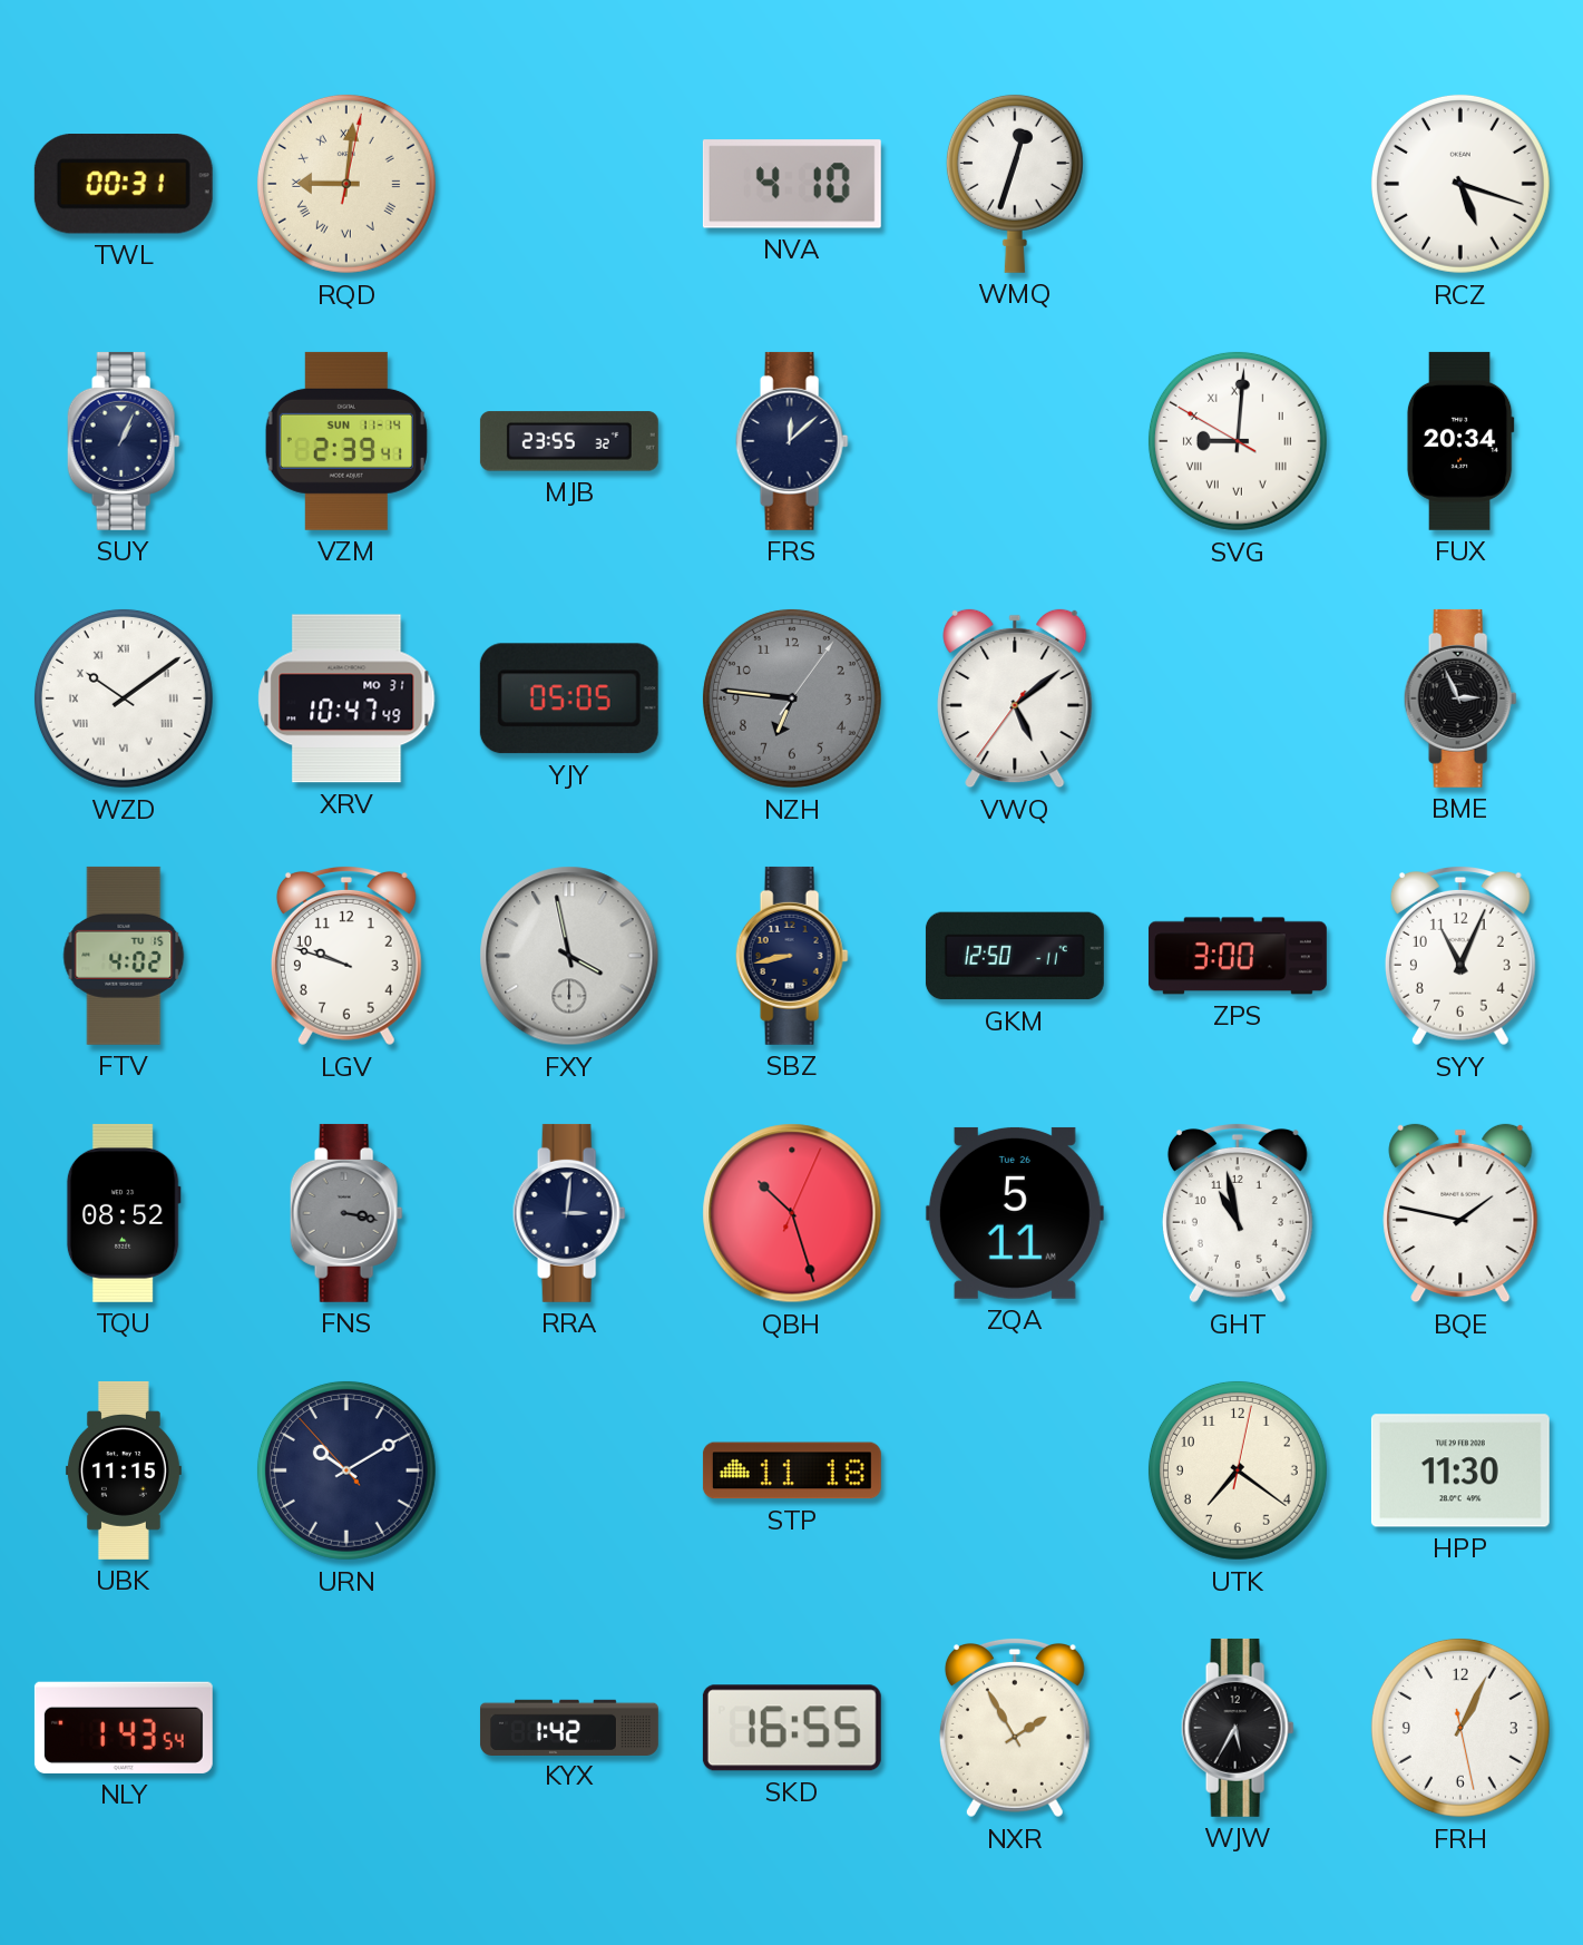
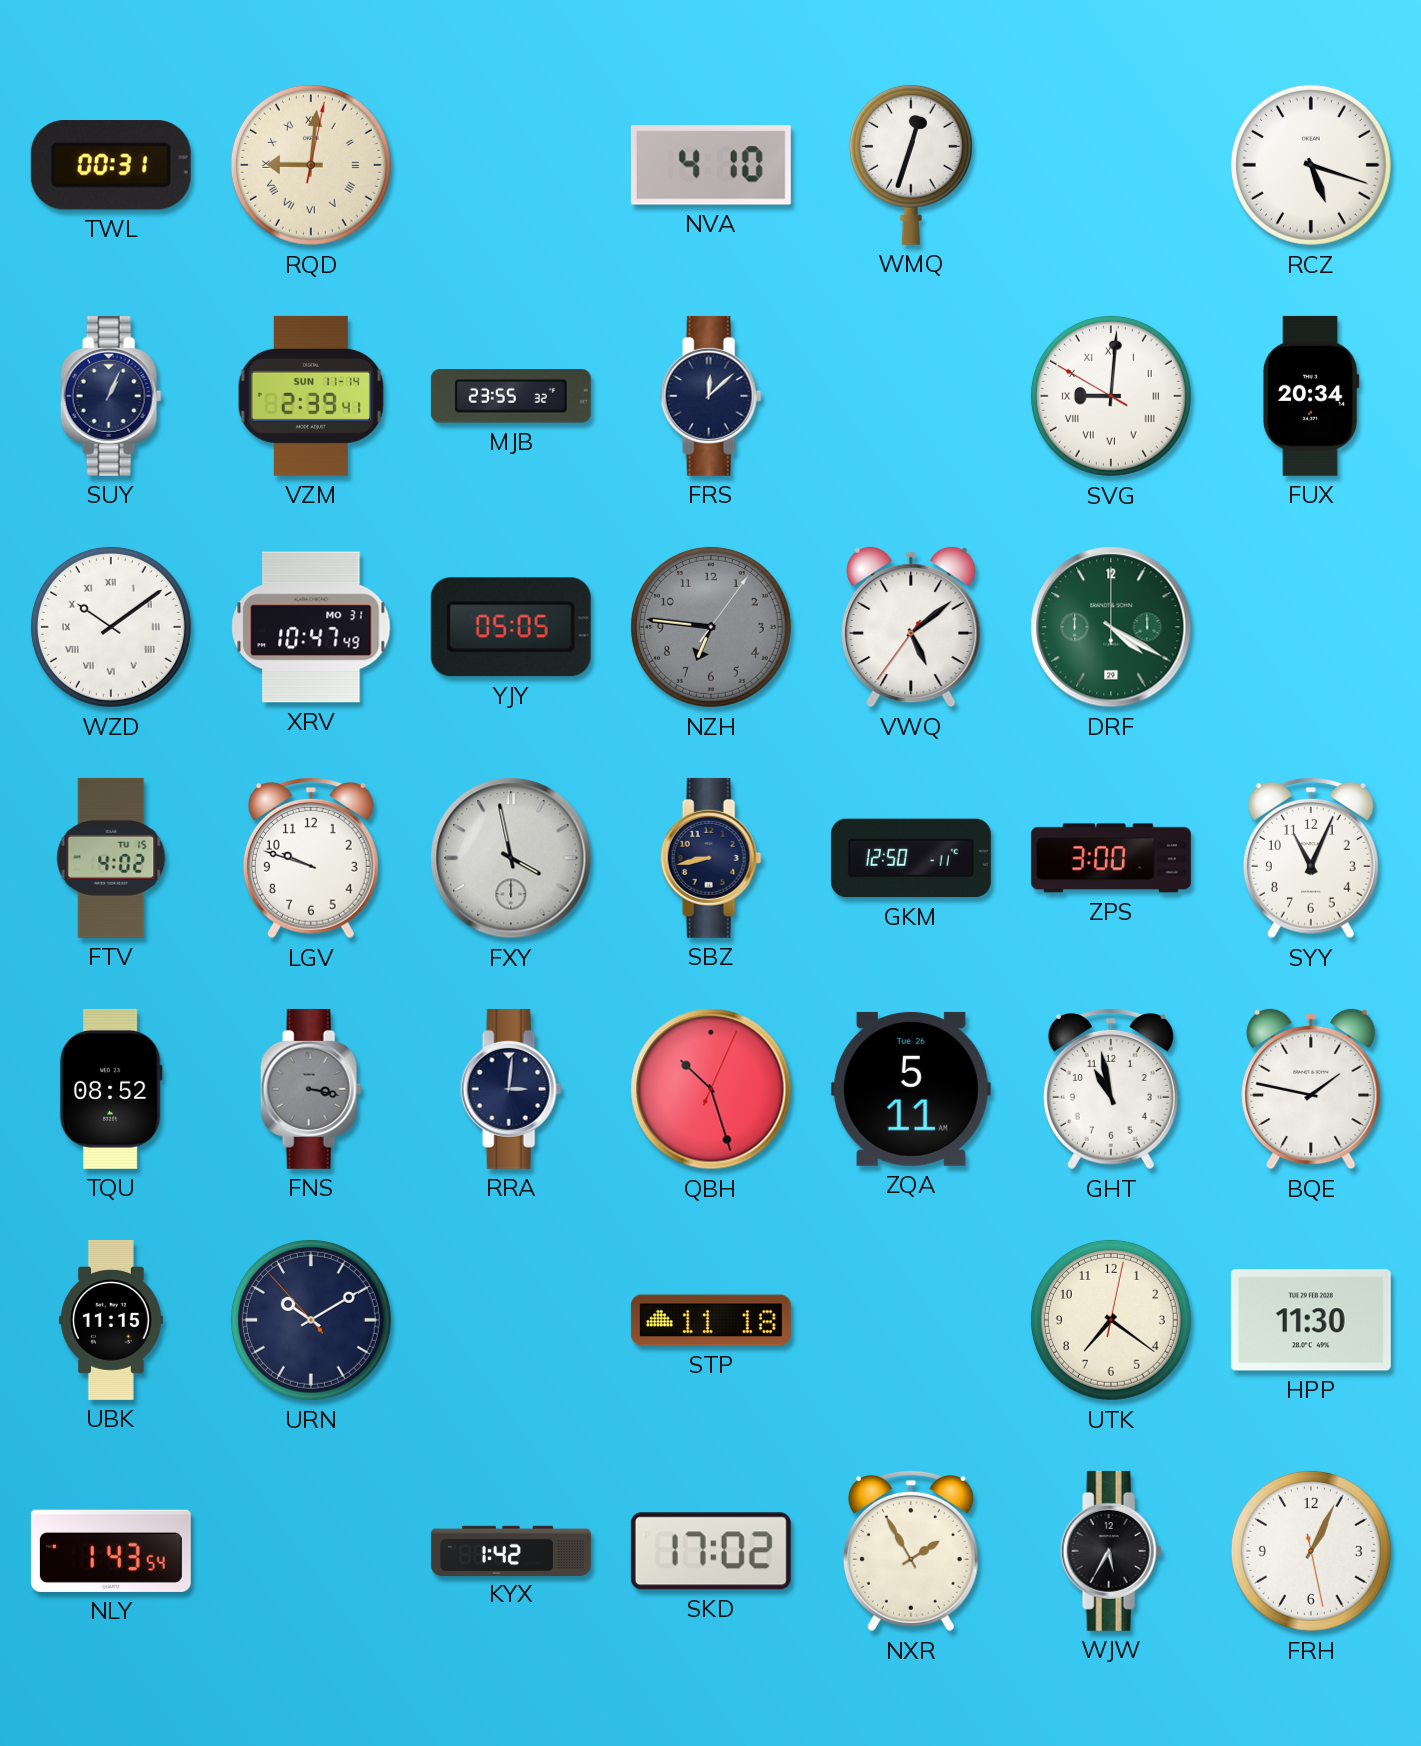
DRF: none -> 4:20
BME: 2:56 -> none
SKD: 16:55 -> 17:02
